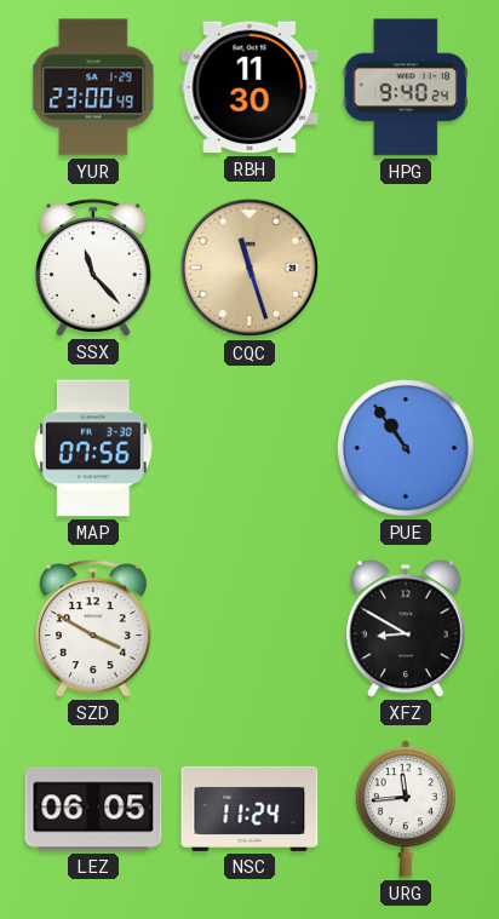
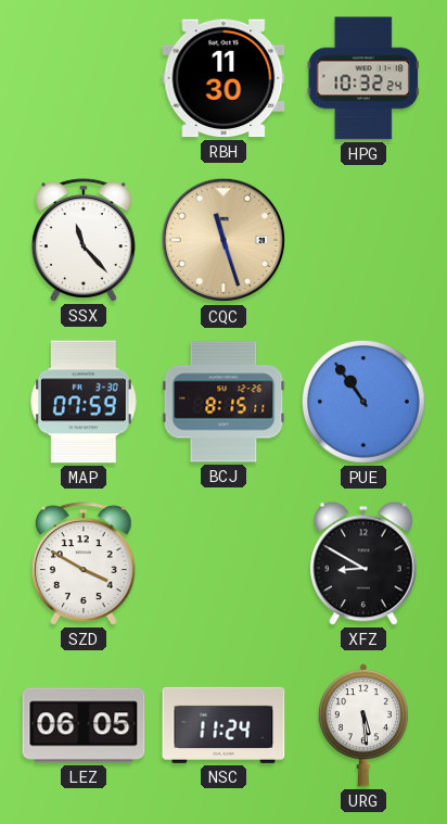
YUR: 23:00 -> none
HPG: 9:40 -> 10:32
MAP: 07:56 -> 07:59
BCJ: none -> 8:15
URG: 11:44 -> 5:29
